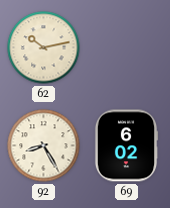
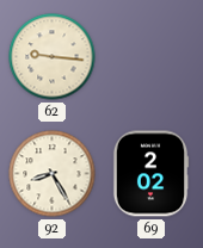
62: 10:13 -> 9:16
69: 6:02 -> 2:02
